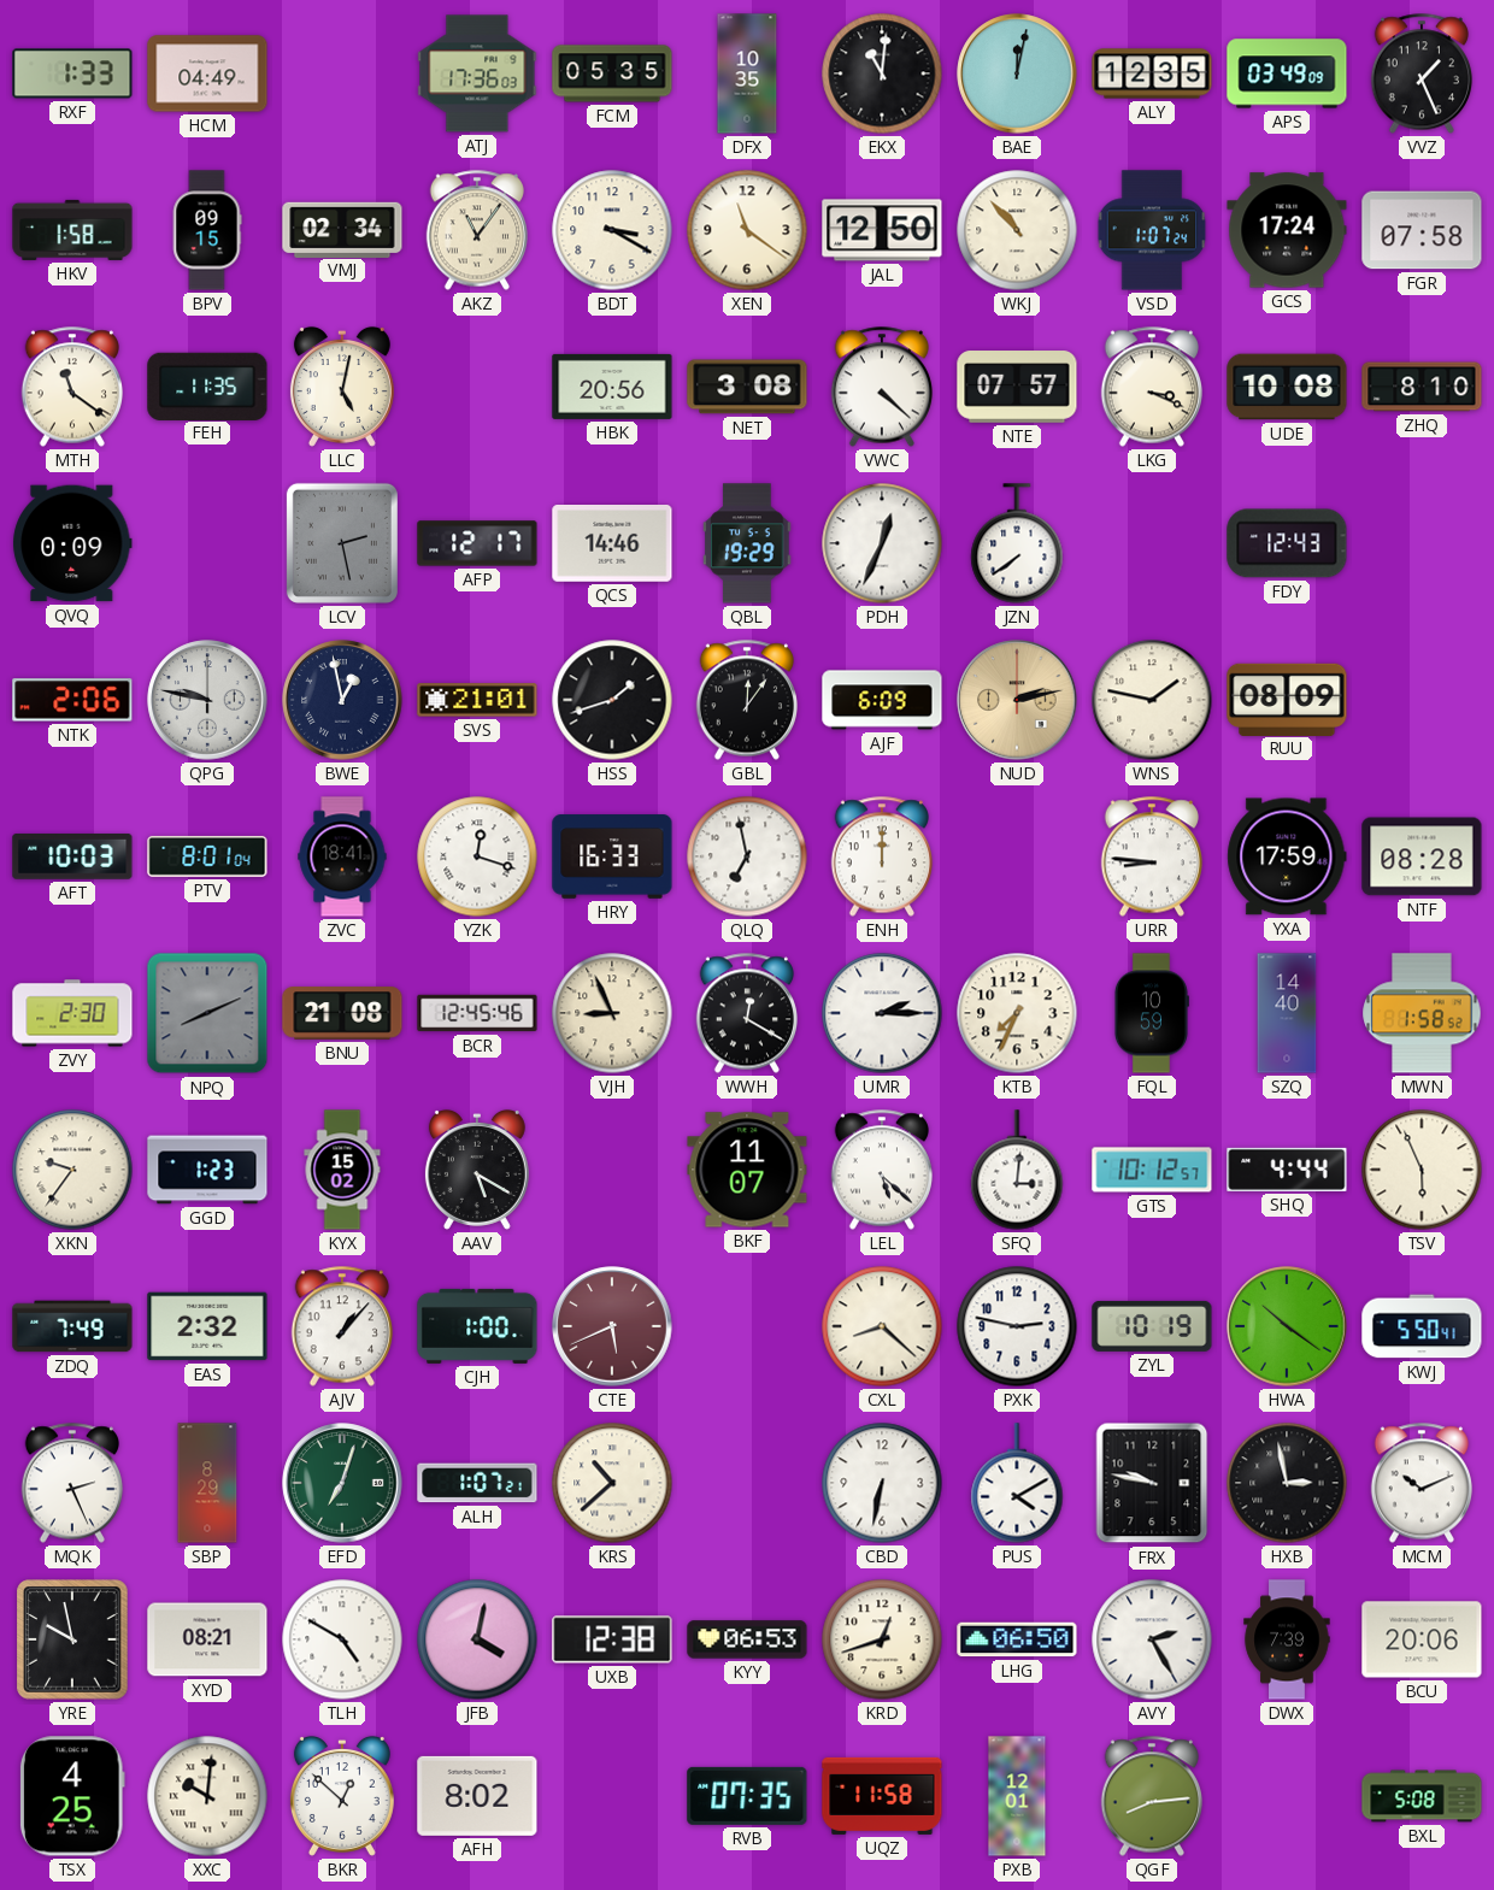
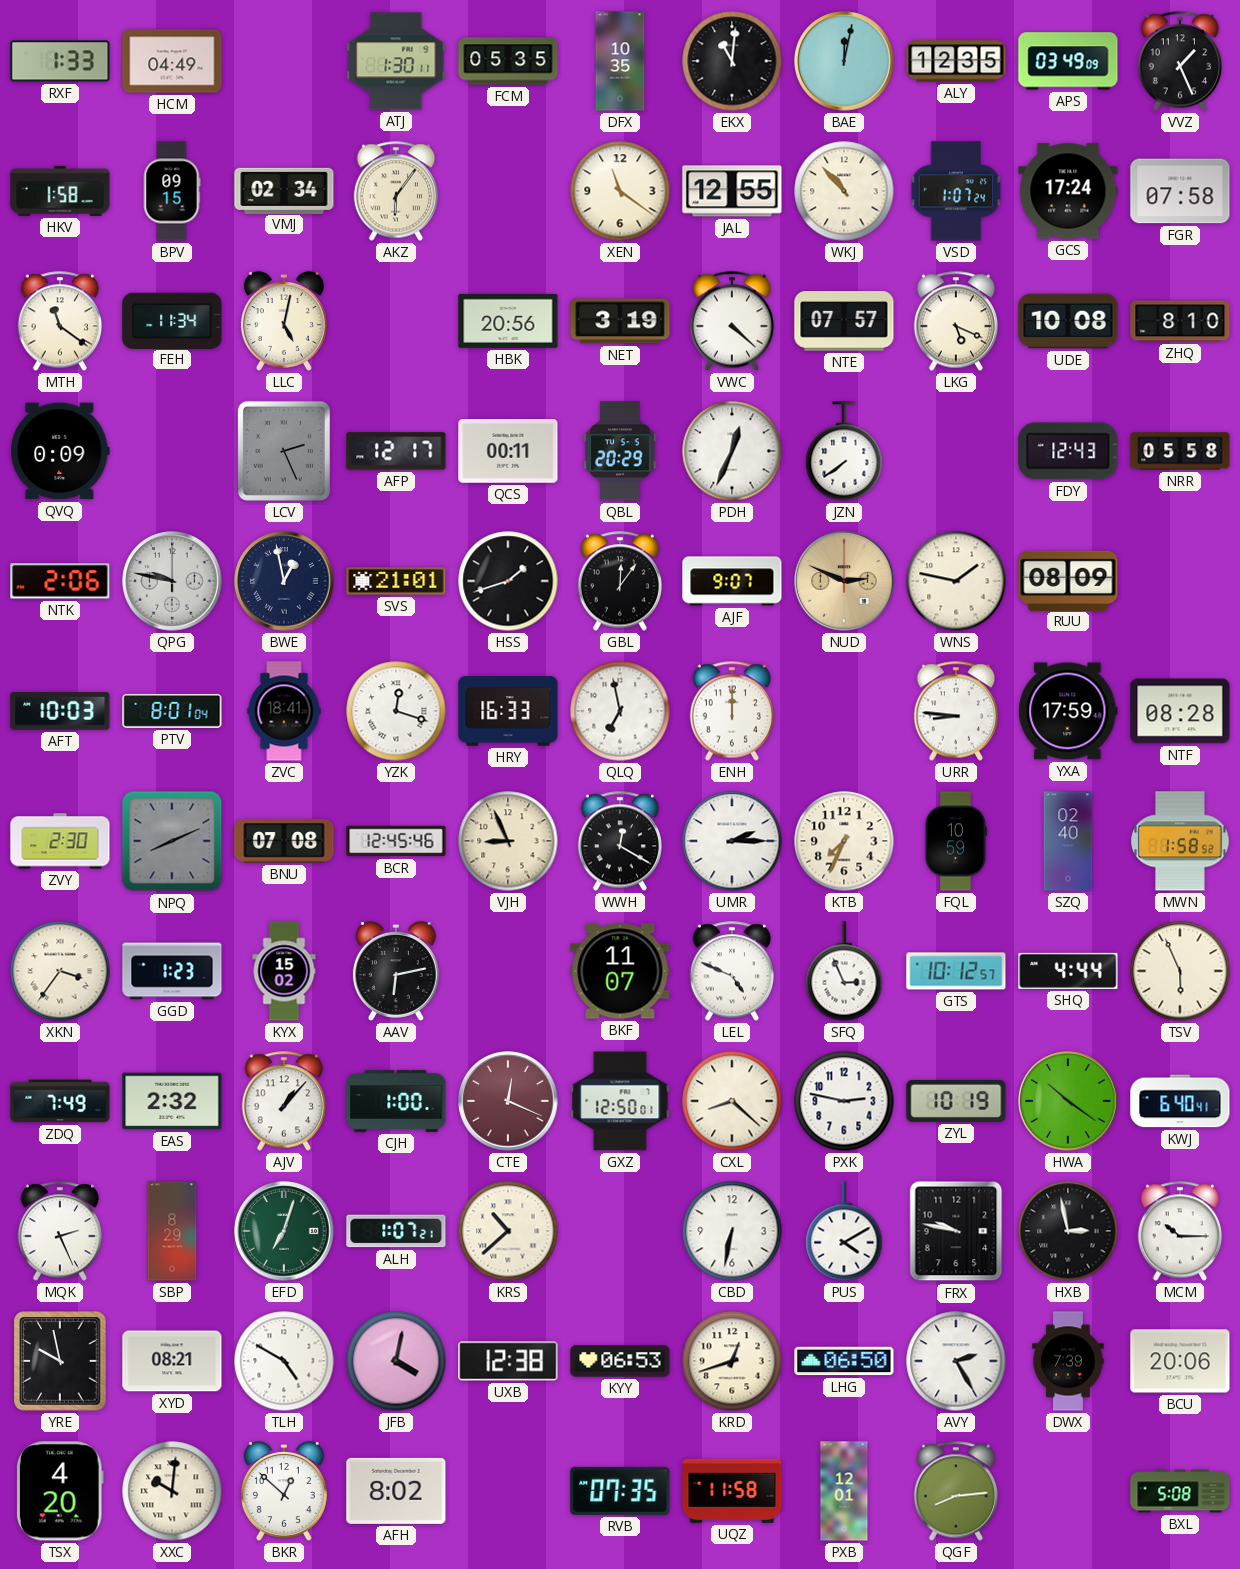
ATJ: 17:36 -> 1:30
AKZ: 11:06 -> 6:06
BDT: 3:20 -> none
JAL: 12:50 -> 12:55
FEH: 11:35 -> 11:34
NET: 3:08 -> 3:19
LKG: 3:19 -> 5:19
LCV: 2:28 -> 2:26
QCS: 14:46 -> 00:11
QBL: 19:29 -> 20:29
NRR: none -> 05:58
AJF: 6:09 -> 9:07
NUD: 2:13 -> 2:49
BNU: 21:08 -> 07:08
SZQ: 14:40 -> 02:40
XKN: 9:36 -> 3:36
AAV: 5:20 -> 6:13
LEL: 5:22 -> 4:49
SFQ: 3:01 -> 2:56
CTE: 5:41 -> 12:19
GXZ: none -> 12:50
KWJ: 5:50 -> 6:40
MCM: 10:11 -> 10:15
TSX: 4:25 -> 4:20
